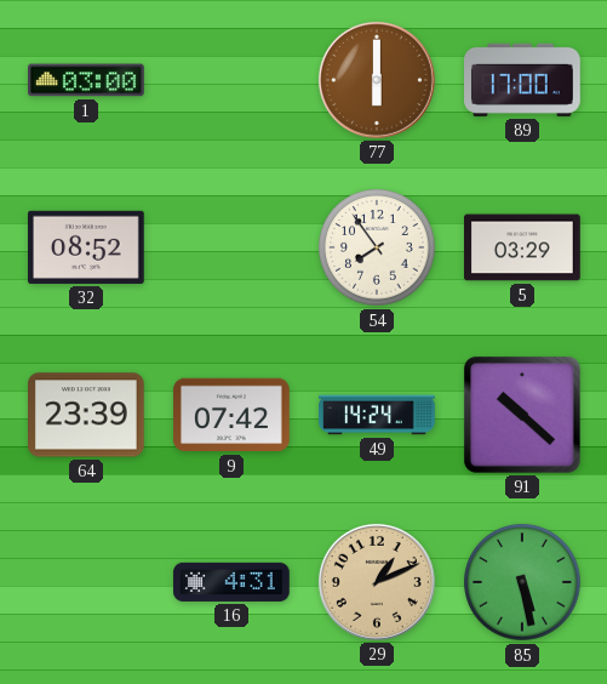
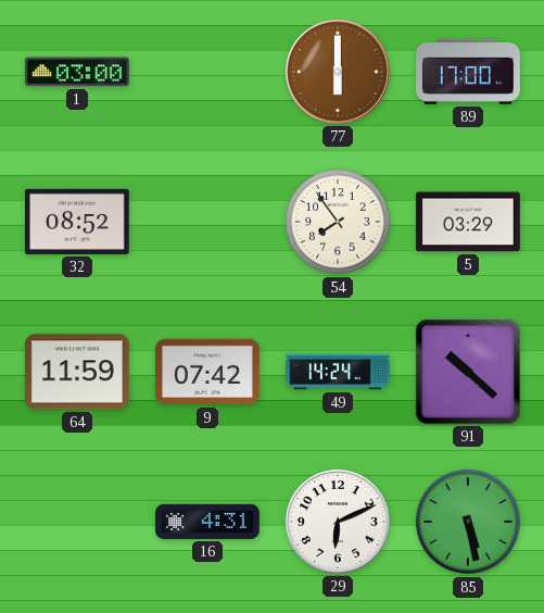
64: 23:39 -> 11:59
29: 1:11 -> 6:11
29 dial: champagne -> white
